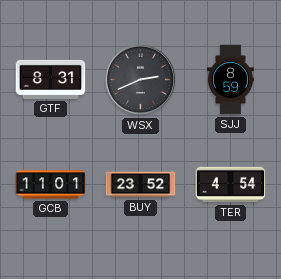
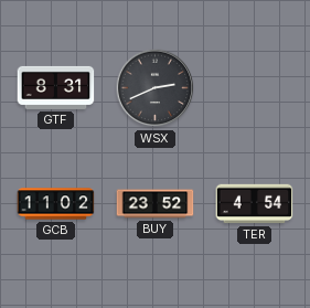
SJJ: 8:59 -> none
GCB: 11:01 -> 11:02
